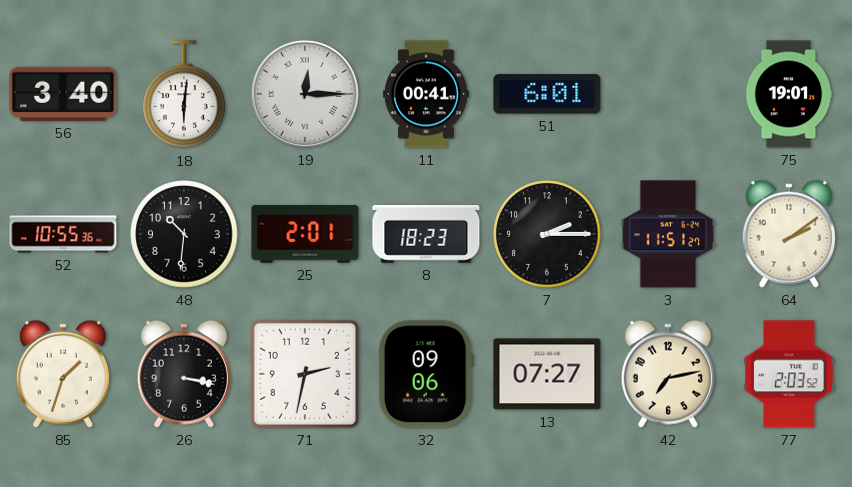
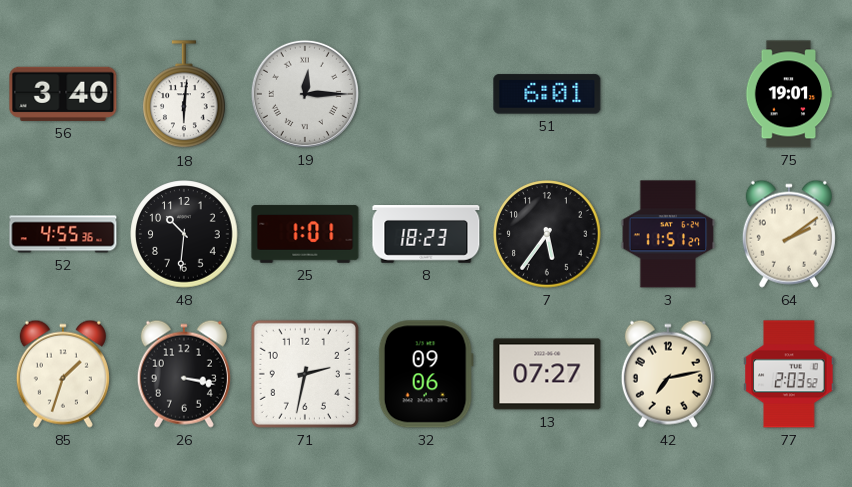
11: 00:41 -> none
52: 10:55 -> 4:55
25: 2:01 -> 1:01
7: 2:15 -> 5:36
